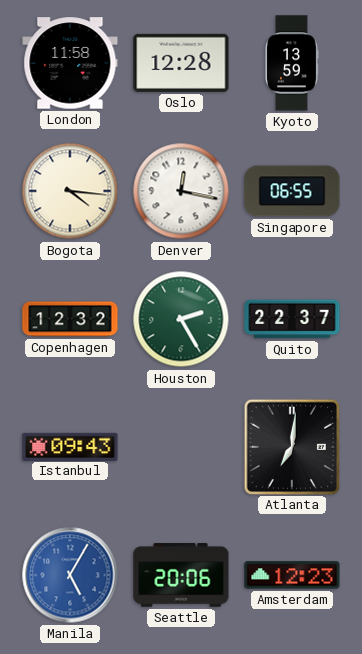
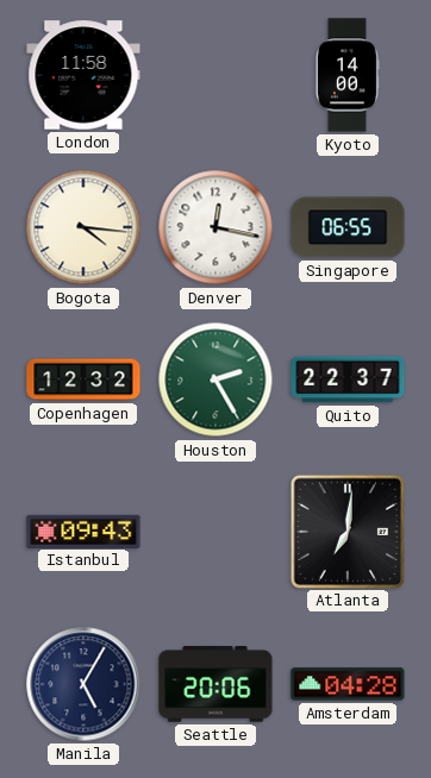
Oslo: 12:28 -> none
Kyoto: 13:59 -> 14:00
Manila dial: blue -> navy
Amsterdam: 12:23 -> 04:28
